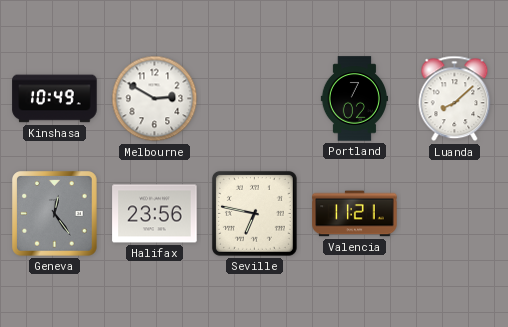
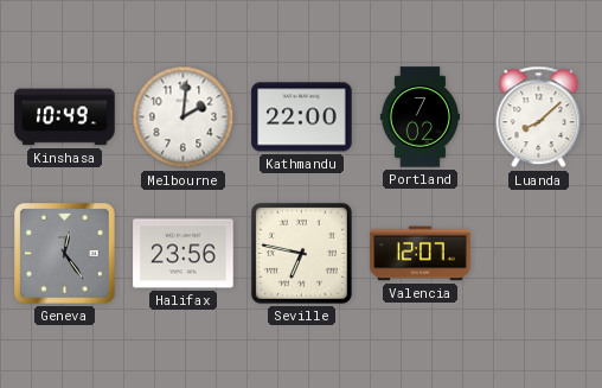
Melbourne: 2:50 -> 2:01
Kathmandu: none -> 22:00
Valencia: 11:21 -> 12:07
